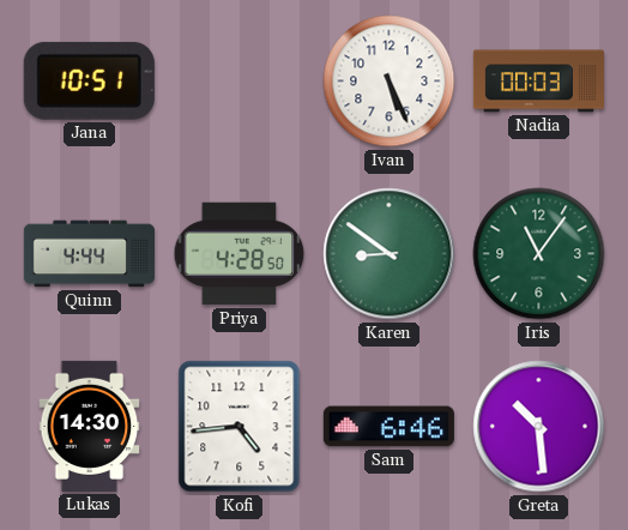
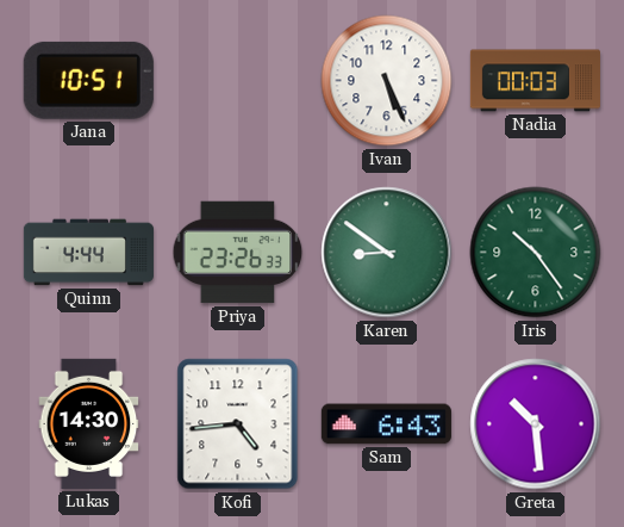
Priya: 4:28 -> 23:26
Iris: 11:06 -> 10:24
Sam: 6:46 -> 6:43
